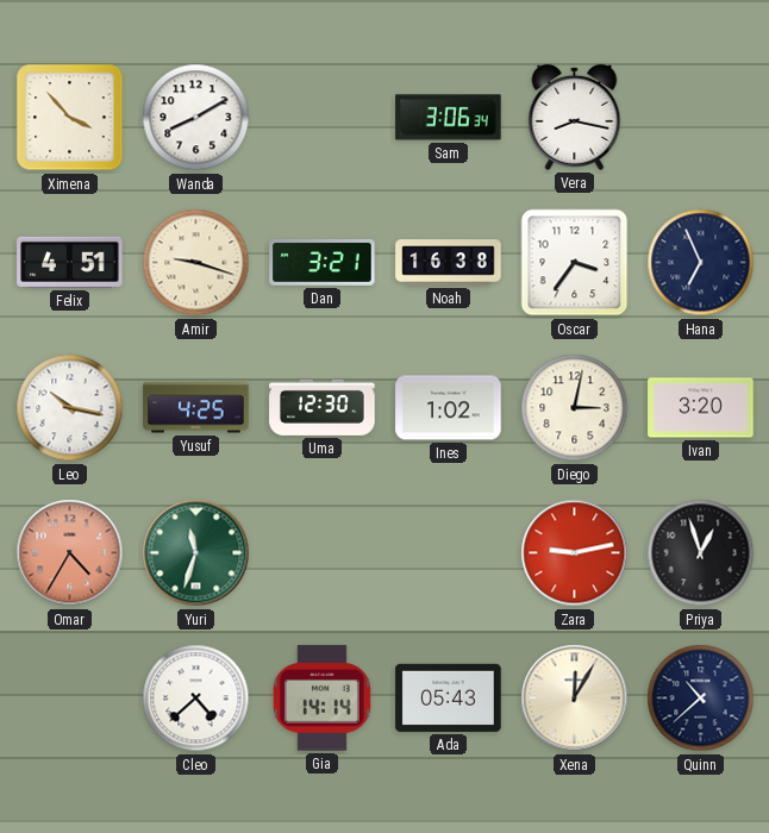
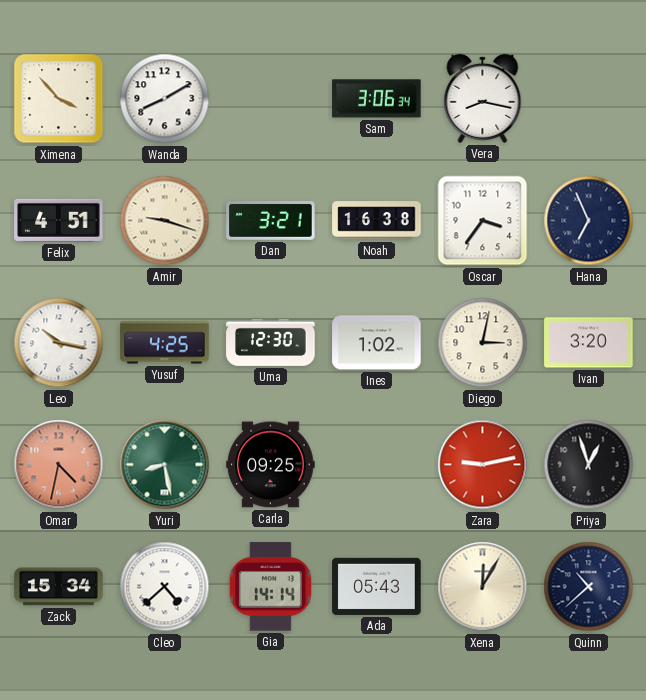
Omar: 4:35 -> 4:32
Yuri: 11:33 -> 8:28
Carla: none -> 09:25
Zack: none -> 15:34
